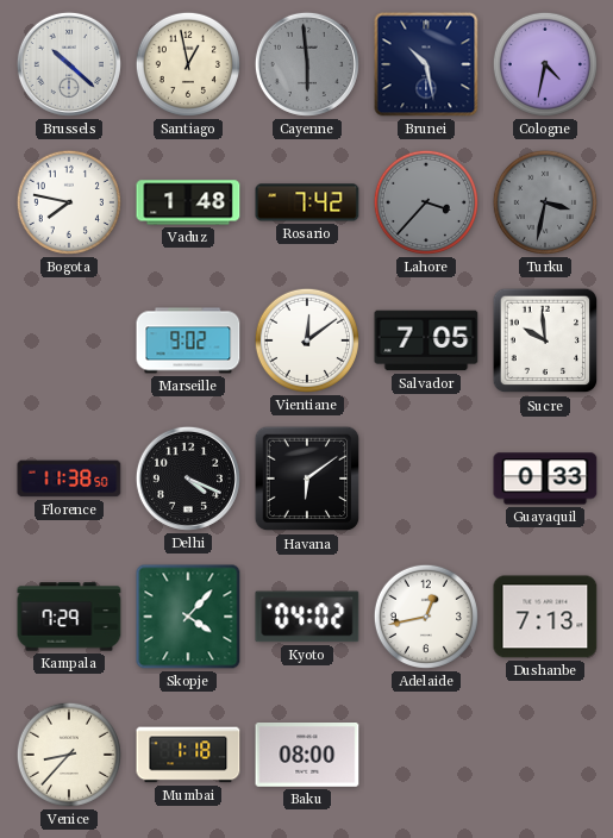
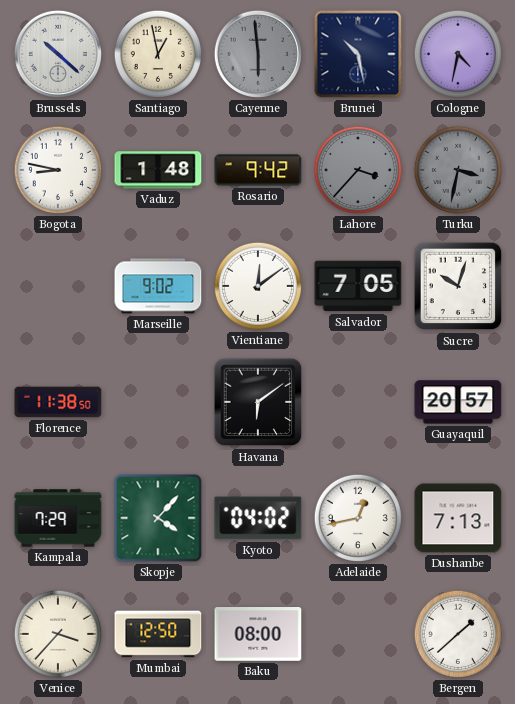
Bogota: 7:47 -> 8:47
Rosario: 7:42 -> 9:42
Sucre: 9:59 -> 10:03
Delhi: 4:19 -> none
Guayaquil: 0:33 -> 20:57
Venice: 8:37 -> 3:37
Mumbai: 1:18 -> 12:50
Bergen: none -> 1:38
